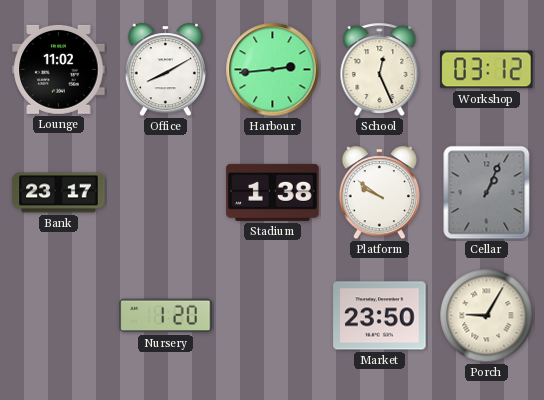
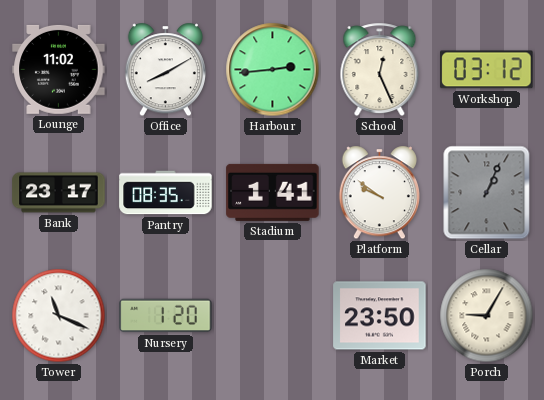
Pantry: none -> 08:35
Stadium: 1:38 -> 1:41
Tower: none -> 11:19
